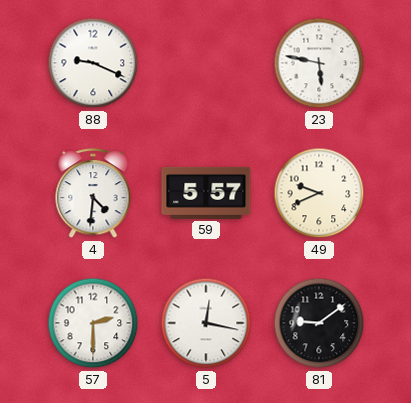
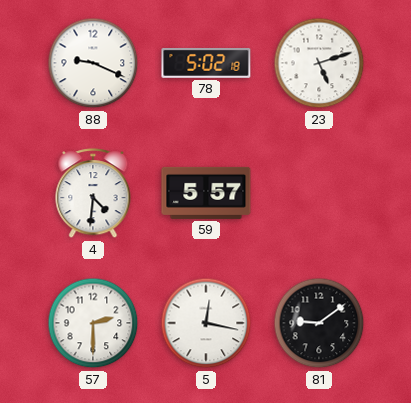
78: none -> 5:02
23: 5:47 -> 5:12
49: 9:41 -> none
